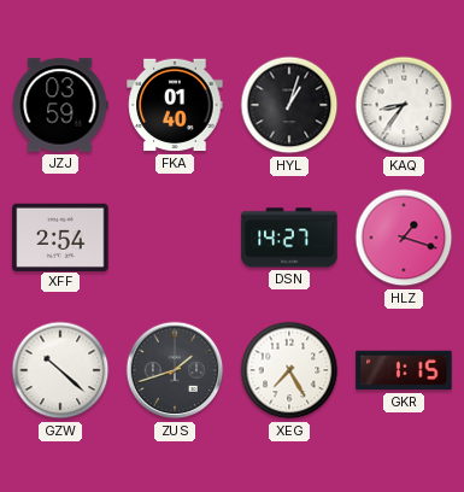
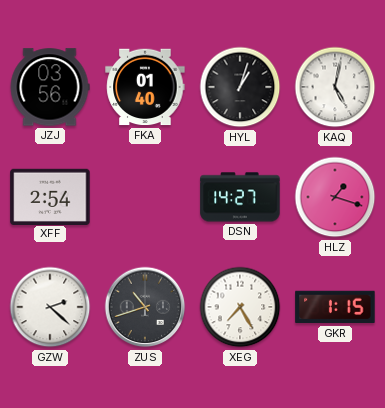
JZJ: 03:59 -> 03:56
KAQ: 8:36 -> 5:02
GZW: 10:22 -> 2:22
ZUS: 1:42 -> 10:42
